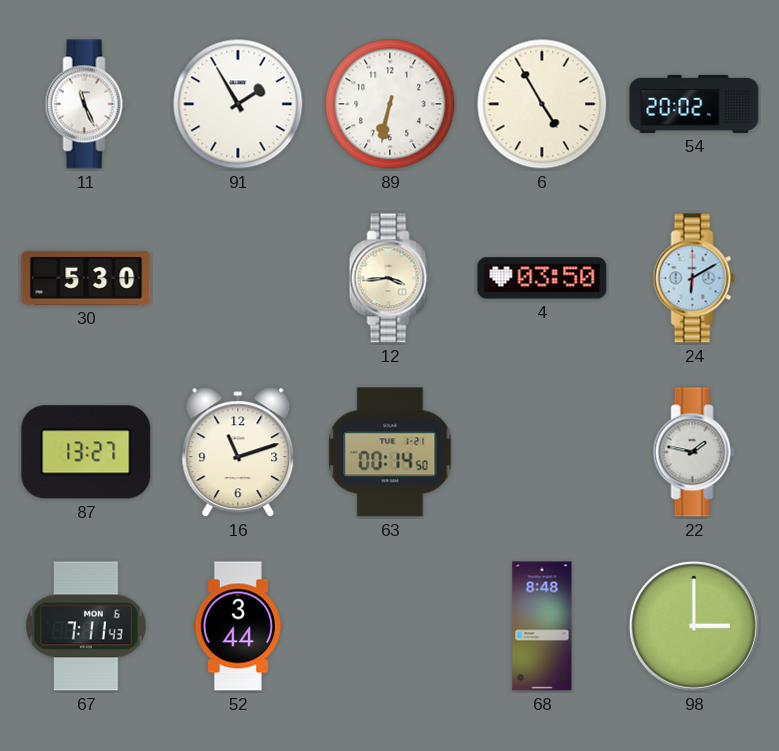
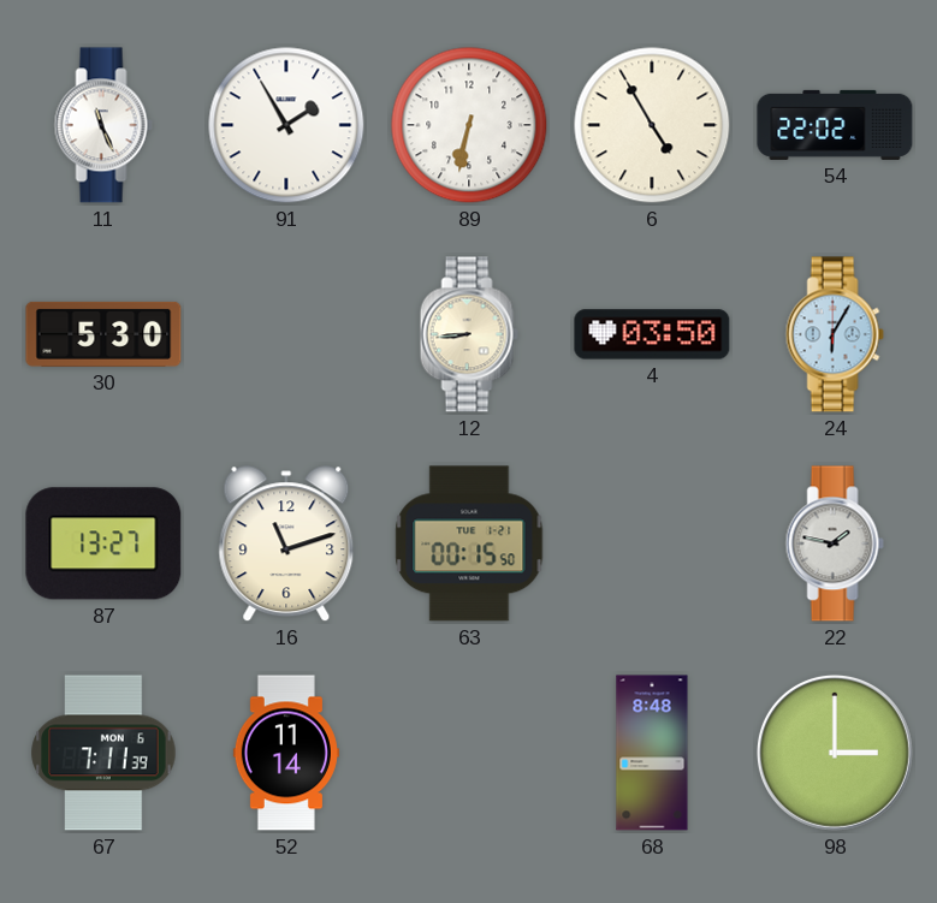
54: 20:02 -> 22:02
12: 3:44 -> 8:44
24: 6:10 -> 6:05
63: 00:14 -> 00:15
67: 7:11:43 -> 7:11:39
52: 3:44 -> 11:14
